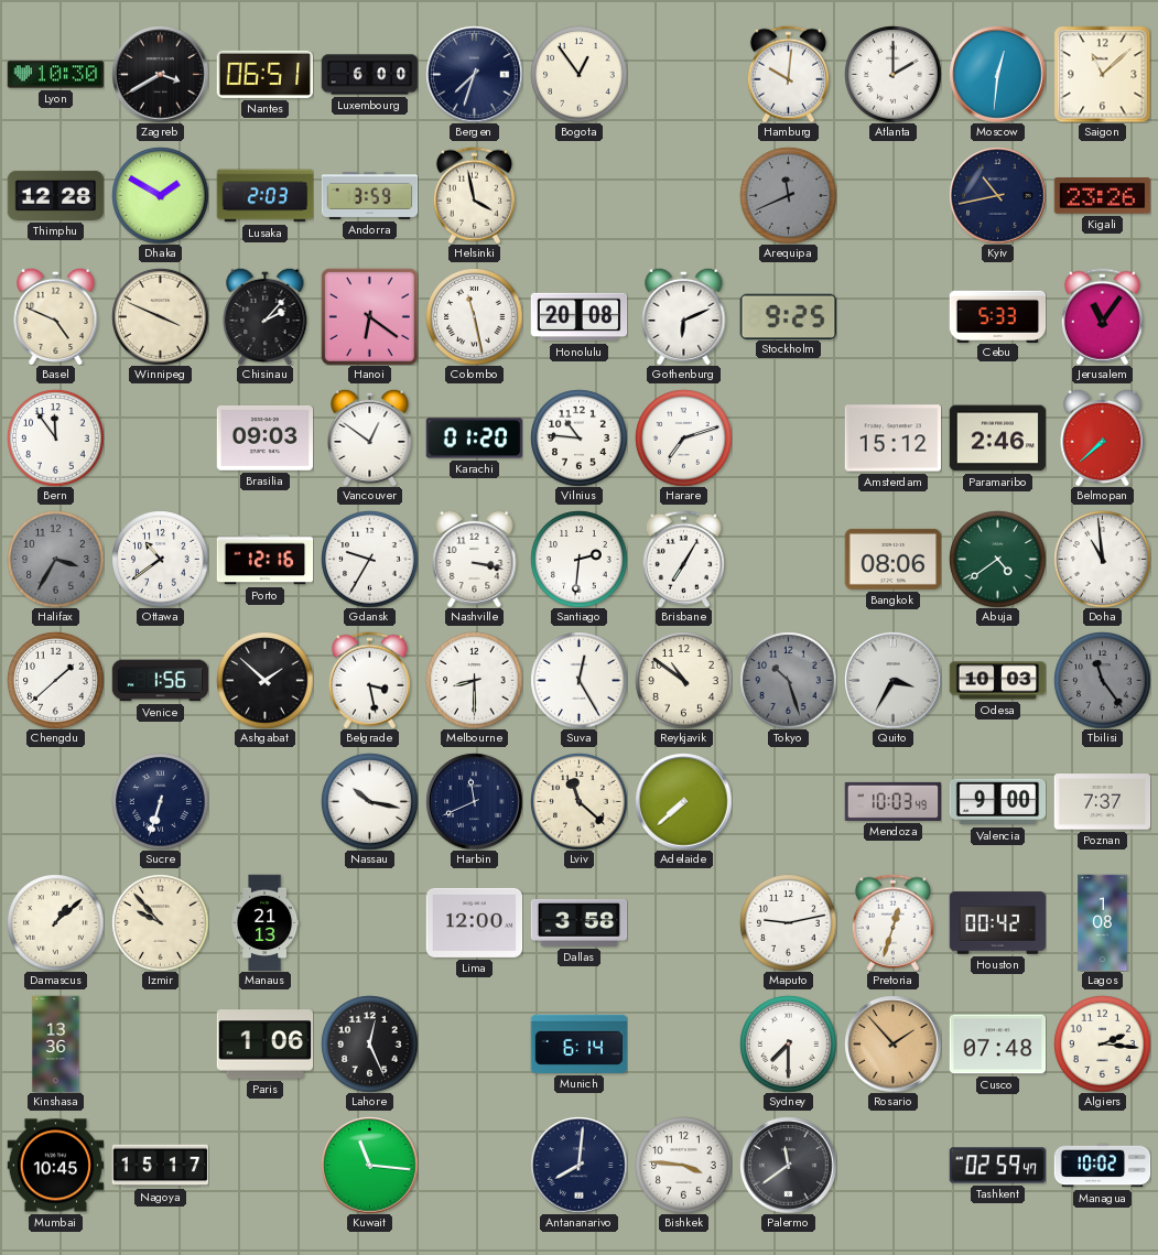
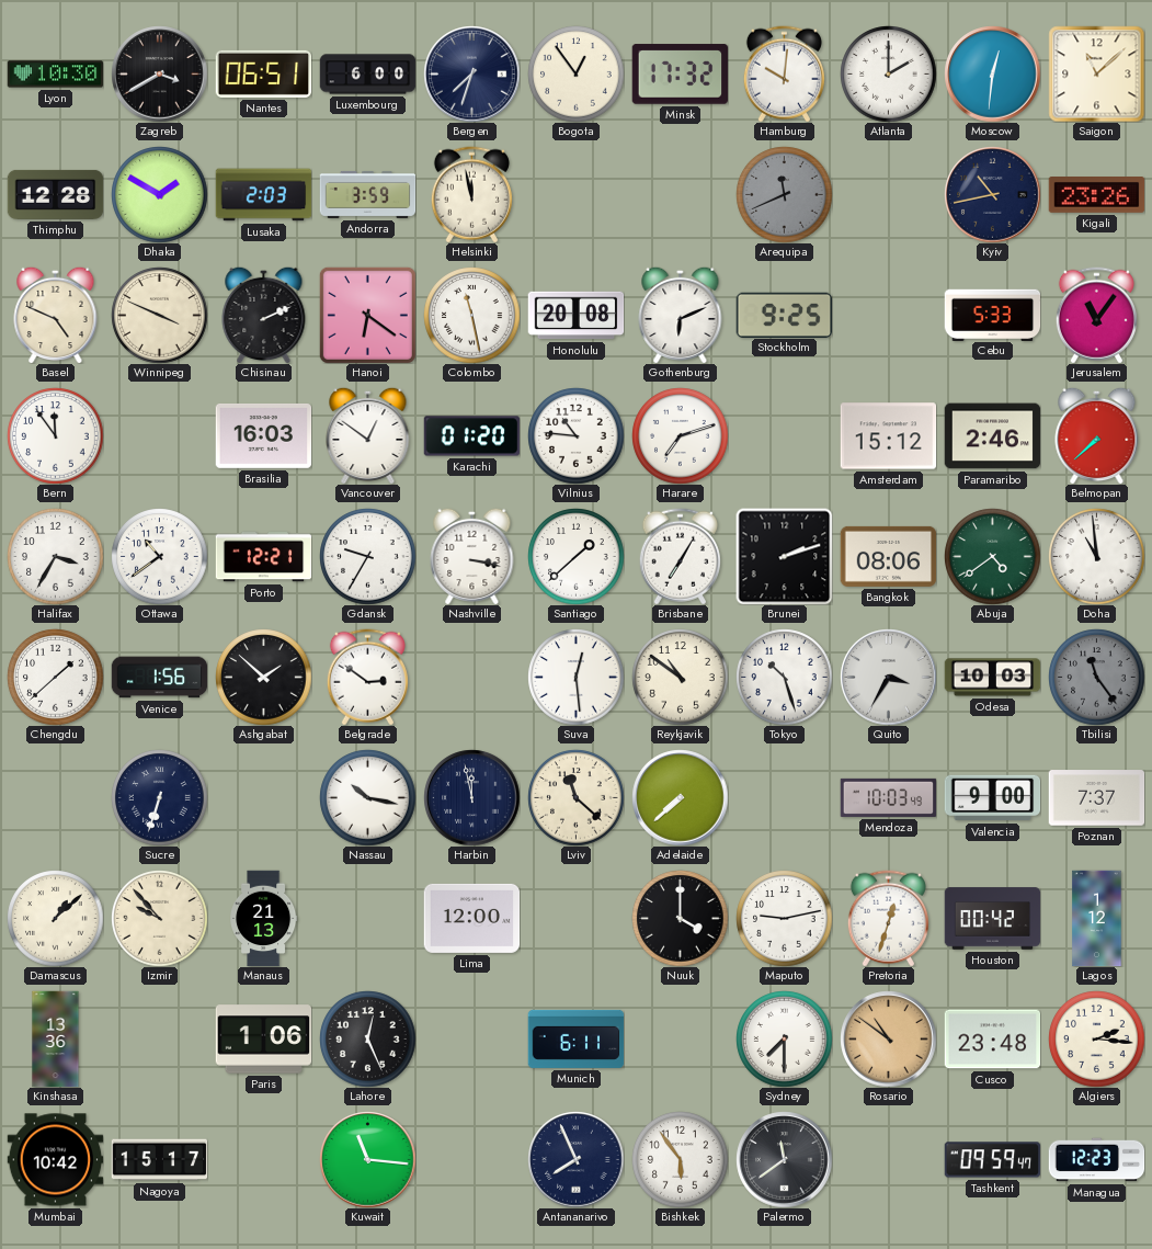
Minsk: none -> 17:32
Helsinki: 3:58 -> 11:58
Chisinau: 2:07 -> 2:11
Brasilia: 09:03 -> 16:03
Halifax dial: grey -> white
Porto: 12:16 -> 12:21
Santiago: 2:31 -> 1:38
Brunei: none -> 2:12
Belgrade: 3:28 -> 2:51
Melbourne: 8:30 -> none
Suva: 12:25 -> 12:29
Tokyo dial: grey -> white
Harbin: 11:41 -> 11:58
Dallas: 3:58 -> none
Nuuk: none -> 4:00
Lagos: 1:08 -> 1:12
Munich: 6:14 -> 6:11
Rosario: 1:53 -> 10:51
Cusco: 07:48 -> 23:48
Mumbai: 10:45 -> 10:42
Antananarivo: 8:01 -> 7:56
Bishkek: 3:46 -> 5:54
Tashkent: 02:59 -> 09:59
Managua: 10:02 -> 12:23
